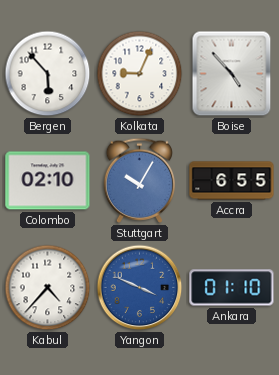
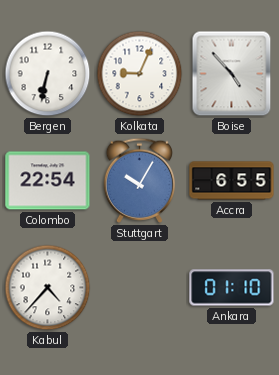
Bergen: 5:53 -> 6:32
Colombo: 02:10 -> 22:54
Yangon: 3:49 -> none
